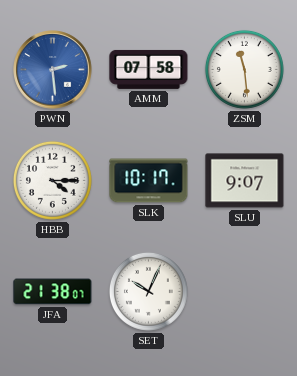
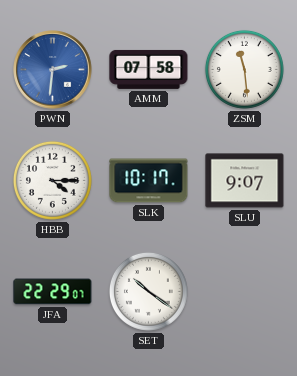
PWN: 2:29 -> 2:31
JFA: 21:38 -> 22:29
SET: 10:04 -> 10:21
